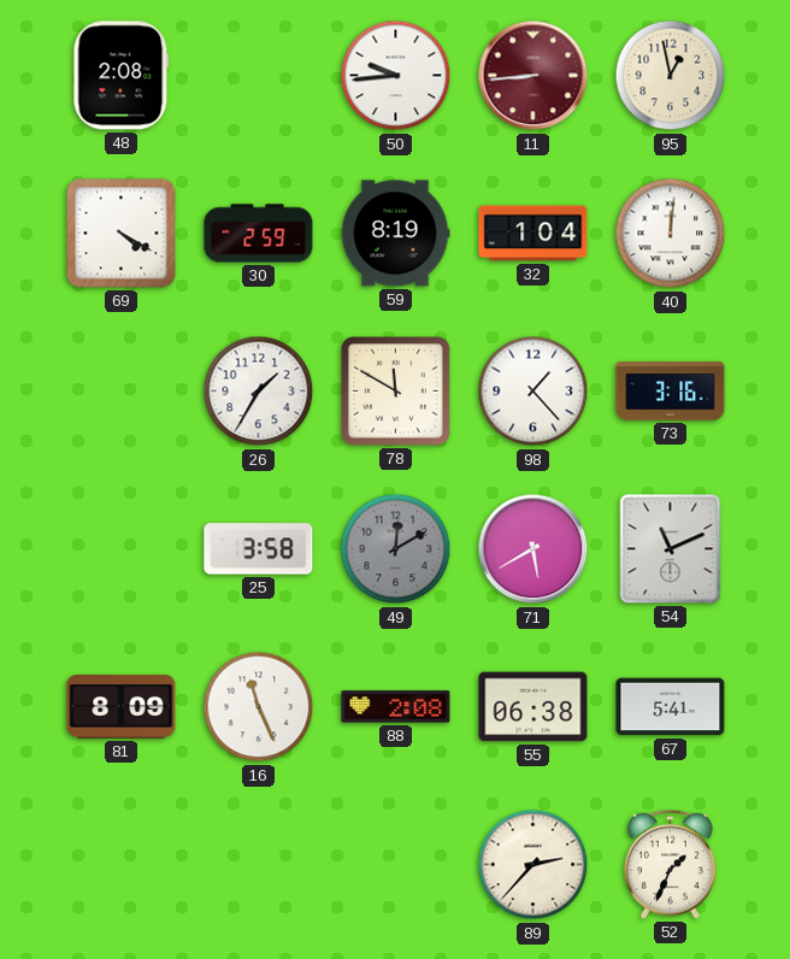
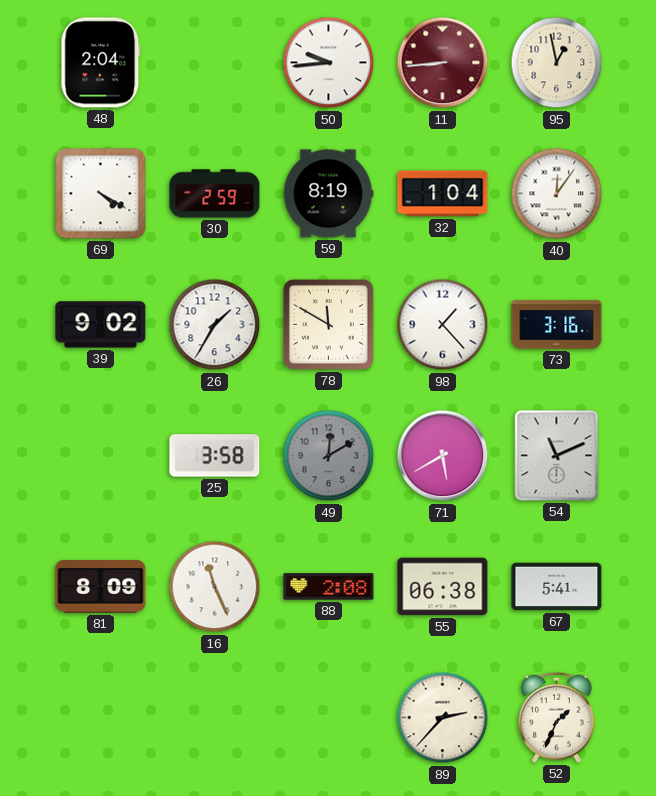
48: 2:08 -> 2:04
40: 12:01 -> 12:06
39: none -> 9:02
